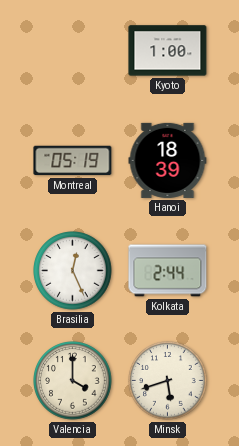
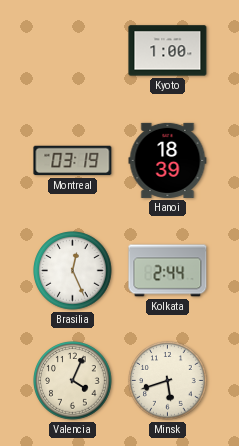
Montreal: 05:19 -> 03:19
Valencia: 4:00 -> 4:04
